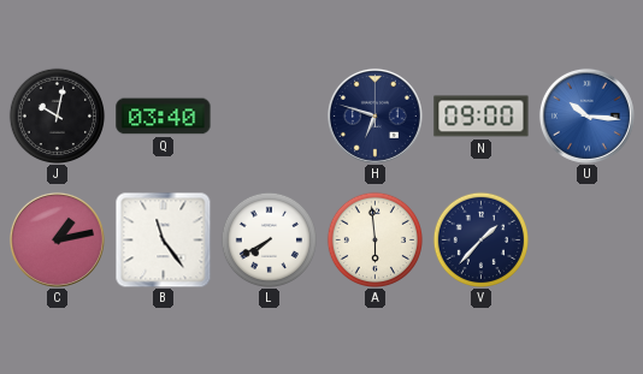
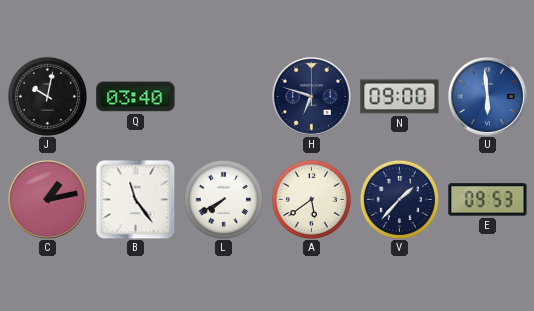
U: 10:16 -> 5:59
A: 5:59 -> 5:39
E: none -> 09:53
